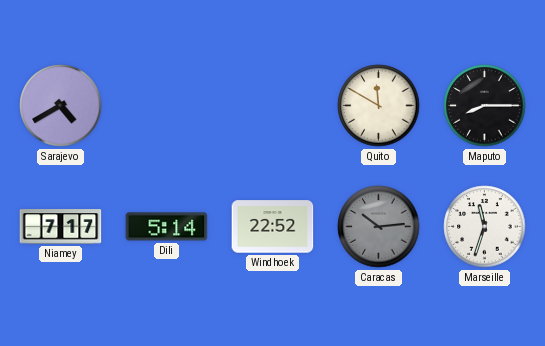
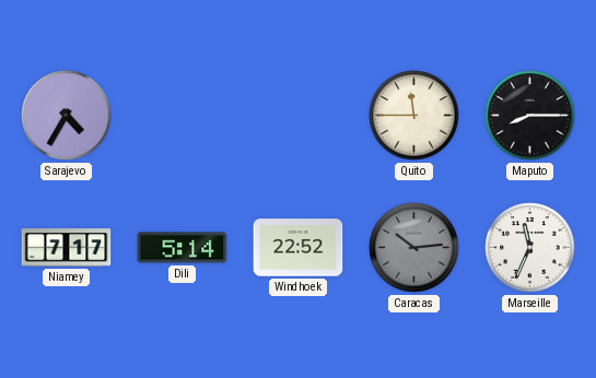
Sarajevo: 4:40 -> 4:35
Quito: 11:50 -> 11:45
Marseille: 11:33 -> 11:34
